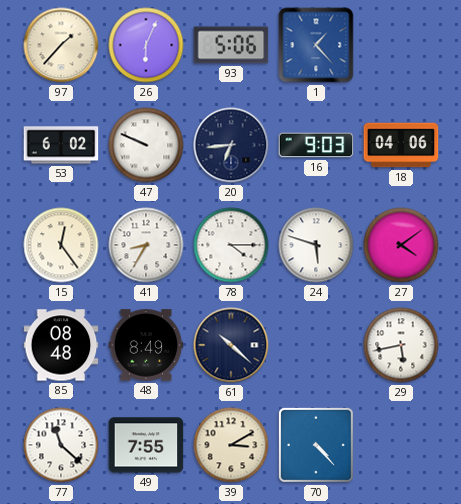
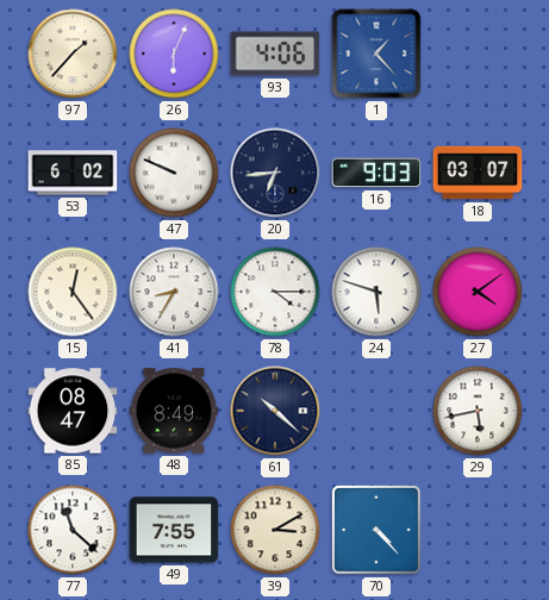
93: 5:06 -> 4:06
18: 04:06 -> 03:07
85: 08:48 -> 08:47
